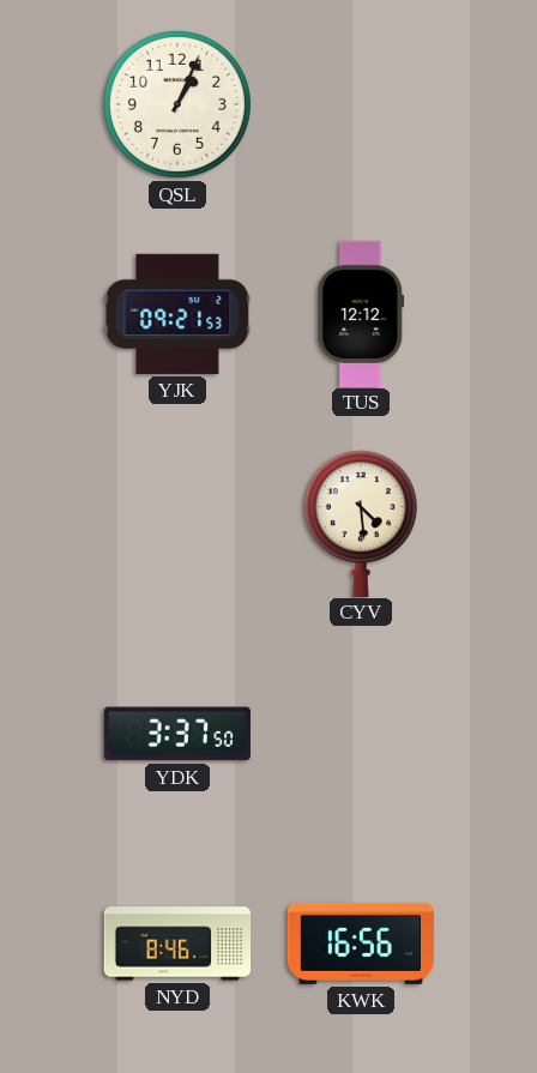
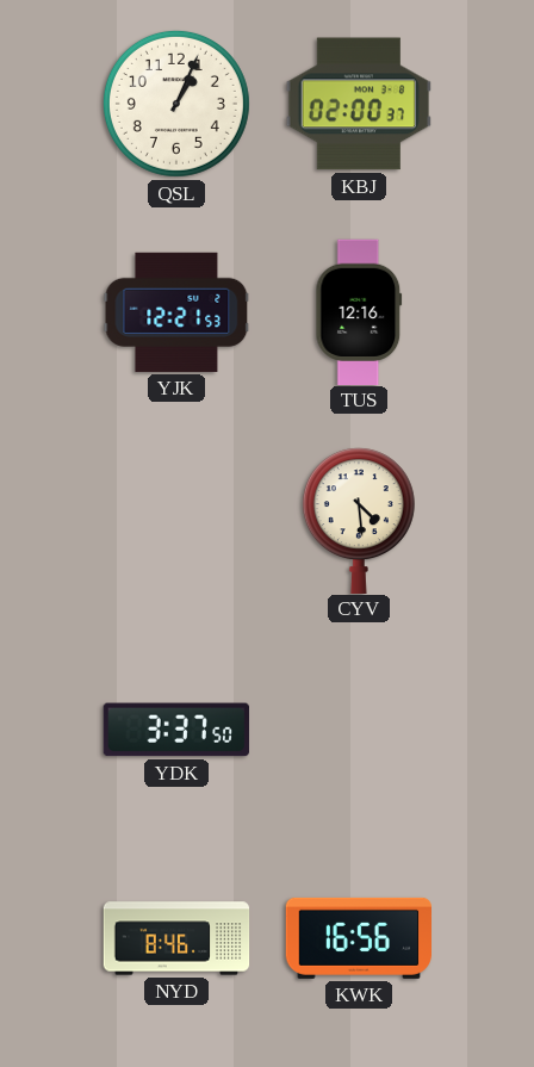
KBJ: none -> 02:00
YJK: 09:21 -> 12:21
TUS: 12:12 -> 12:16
